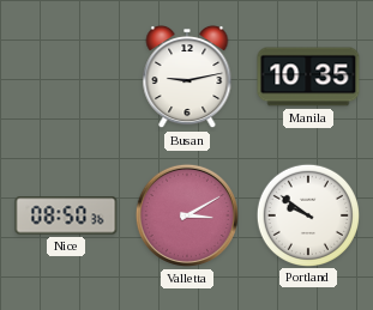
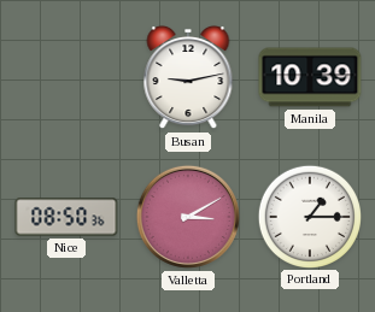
Manila: 10:35 -> 10:39
Portland: 9:51 -> 1:15
